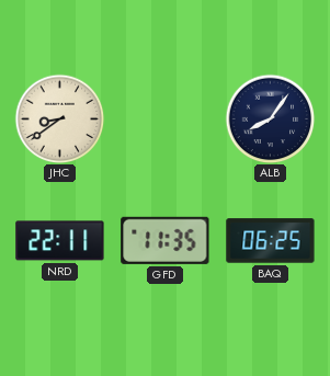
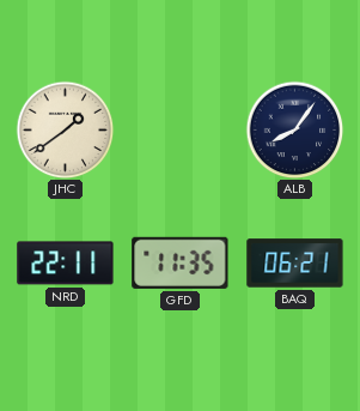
JHC: 8:39 -> 1:39
BAQ: 06:25 -> 06:21
